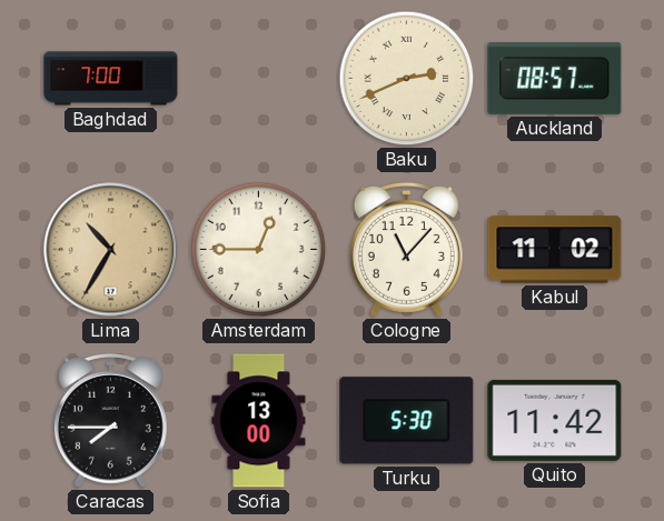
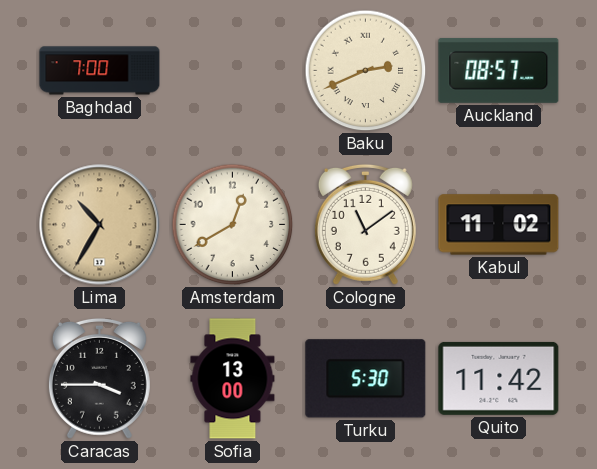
Amsterdam: 12:45 -> 12:40
Cologne: 11:07 -> 11:09
Caracas: 7:45 -> 3:45
